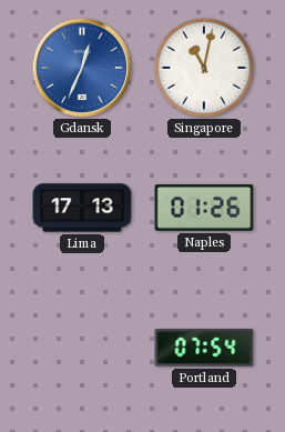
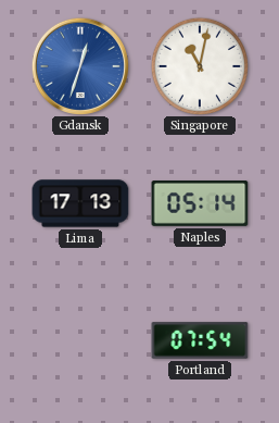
Gdansk: 12:34 -> 12:33
Naples: 01:26 -> 05:14
